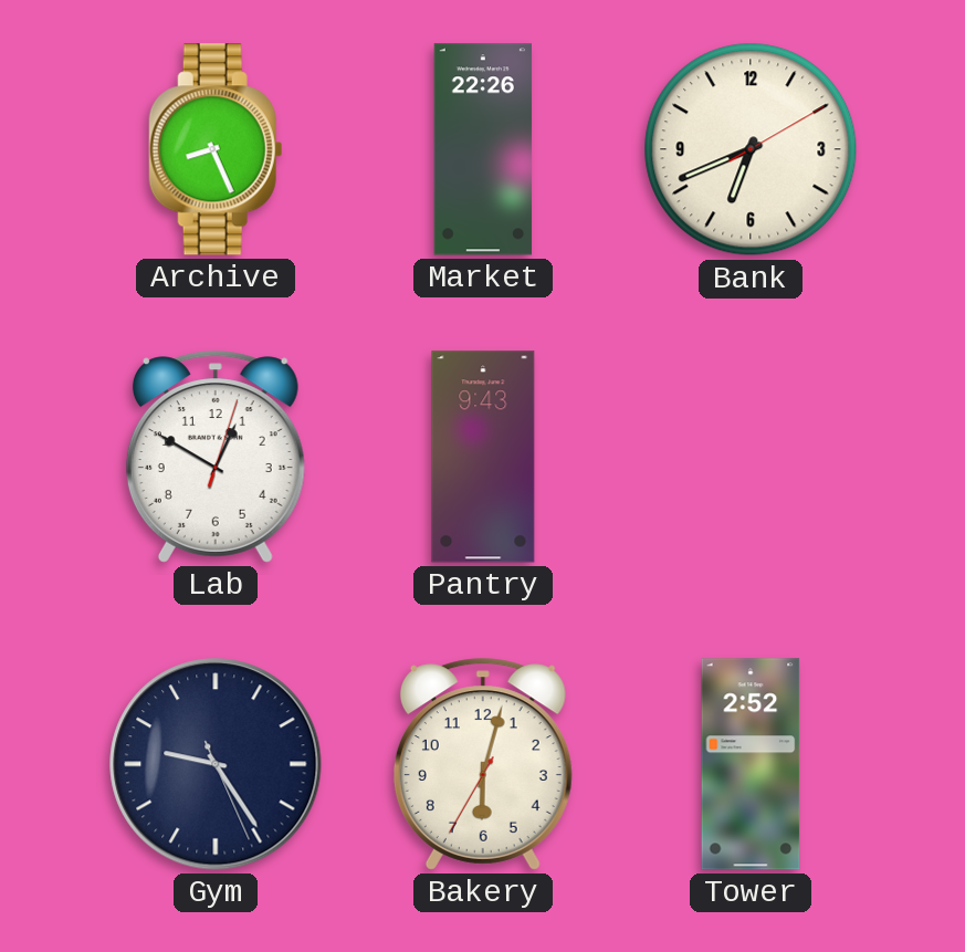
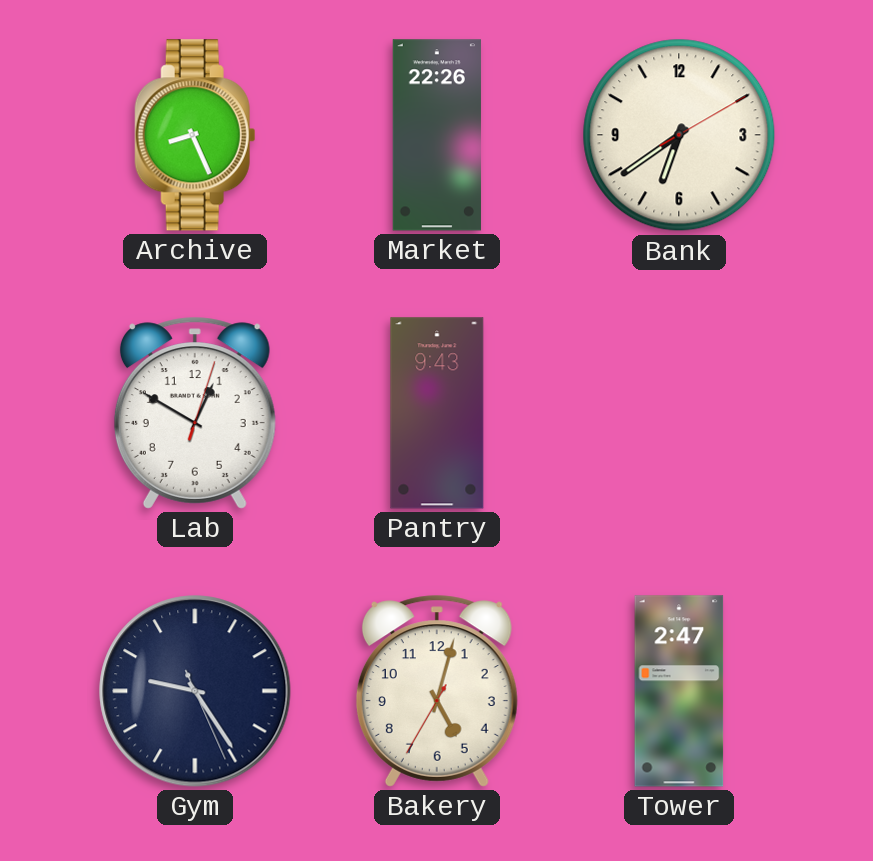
Bank: 6:41 -> 6:39
Bakery: 6:02 -> 5:02
Tower: 2:52 -> 2:47
